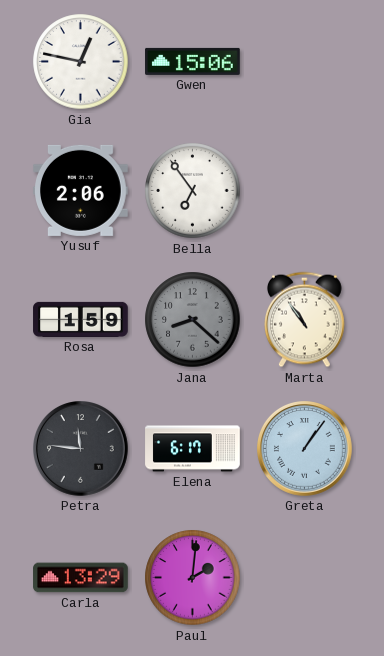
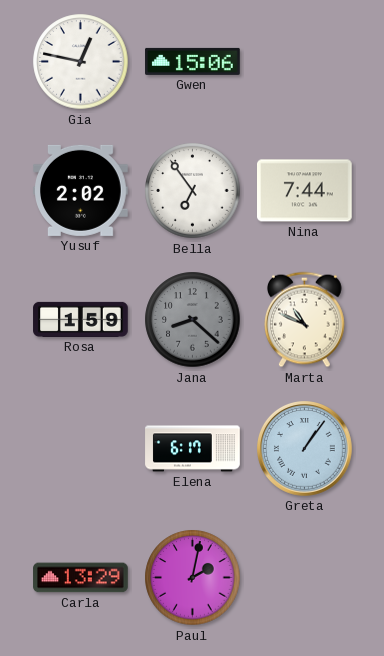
Yusuf: 2:06 -> 2:02
Nina: none -> 7:44
Marta: 10:54 -> 10:49
Petra: 11:46 -> none
Paul: 2:01 -> 2:02
